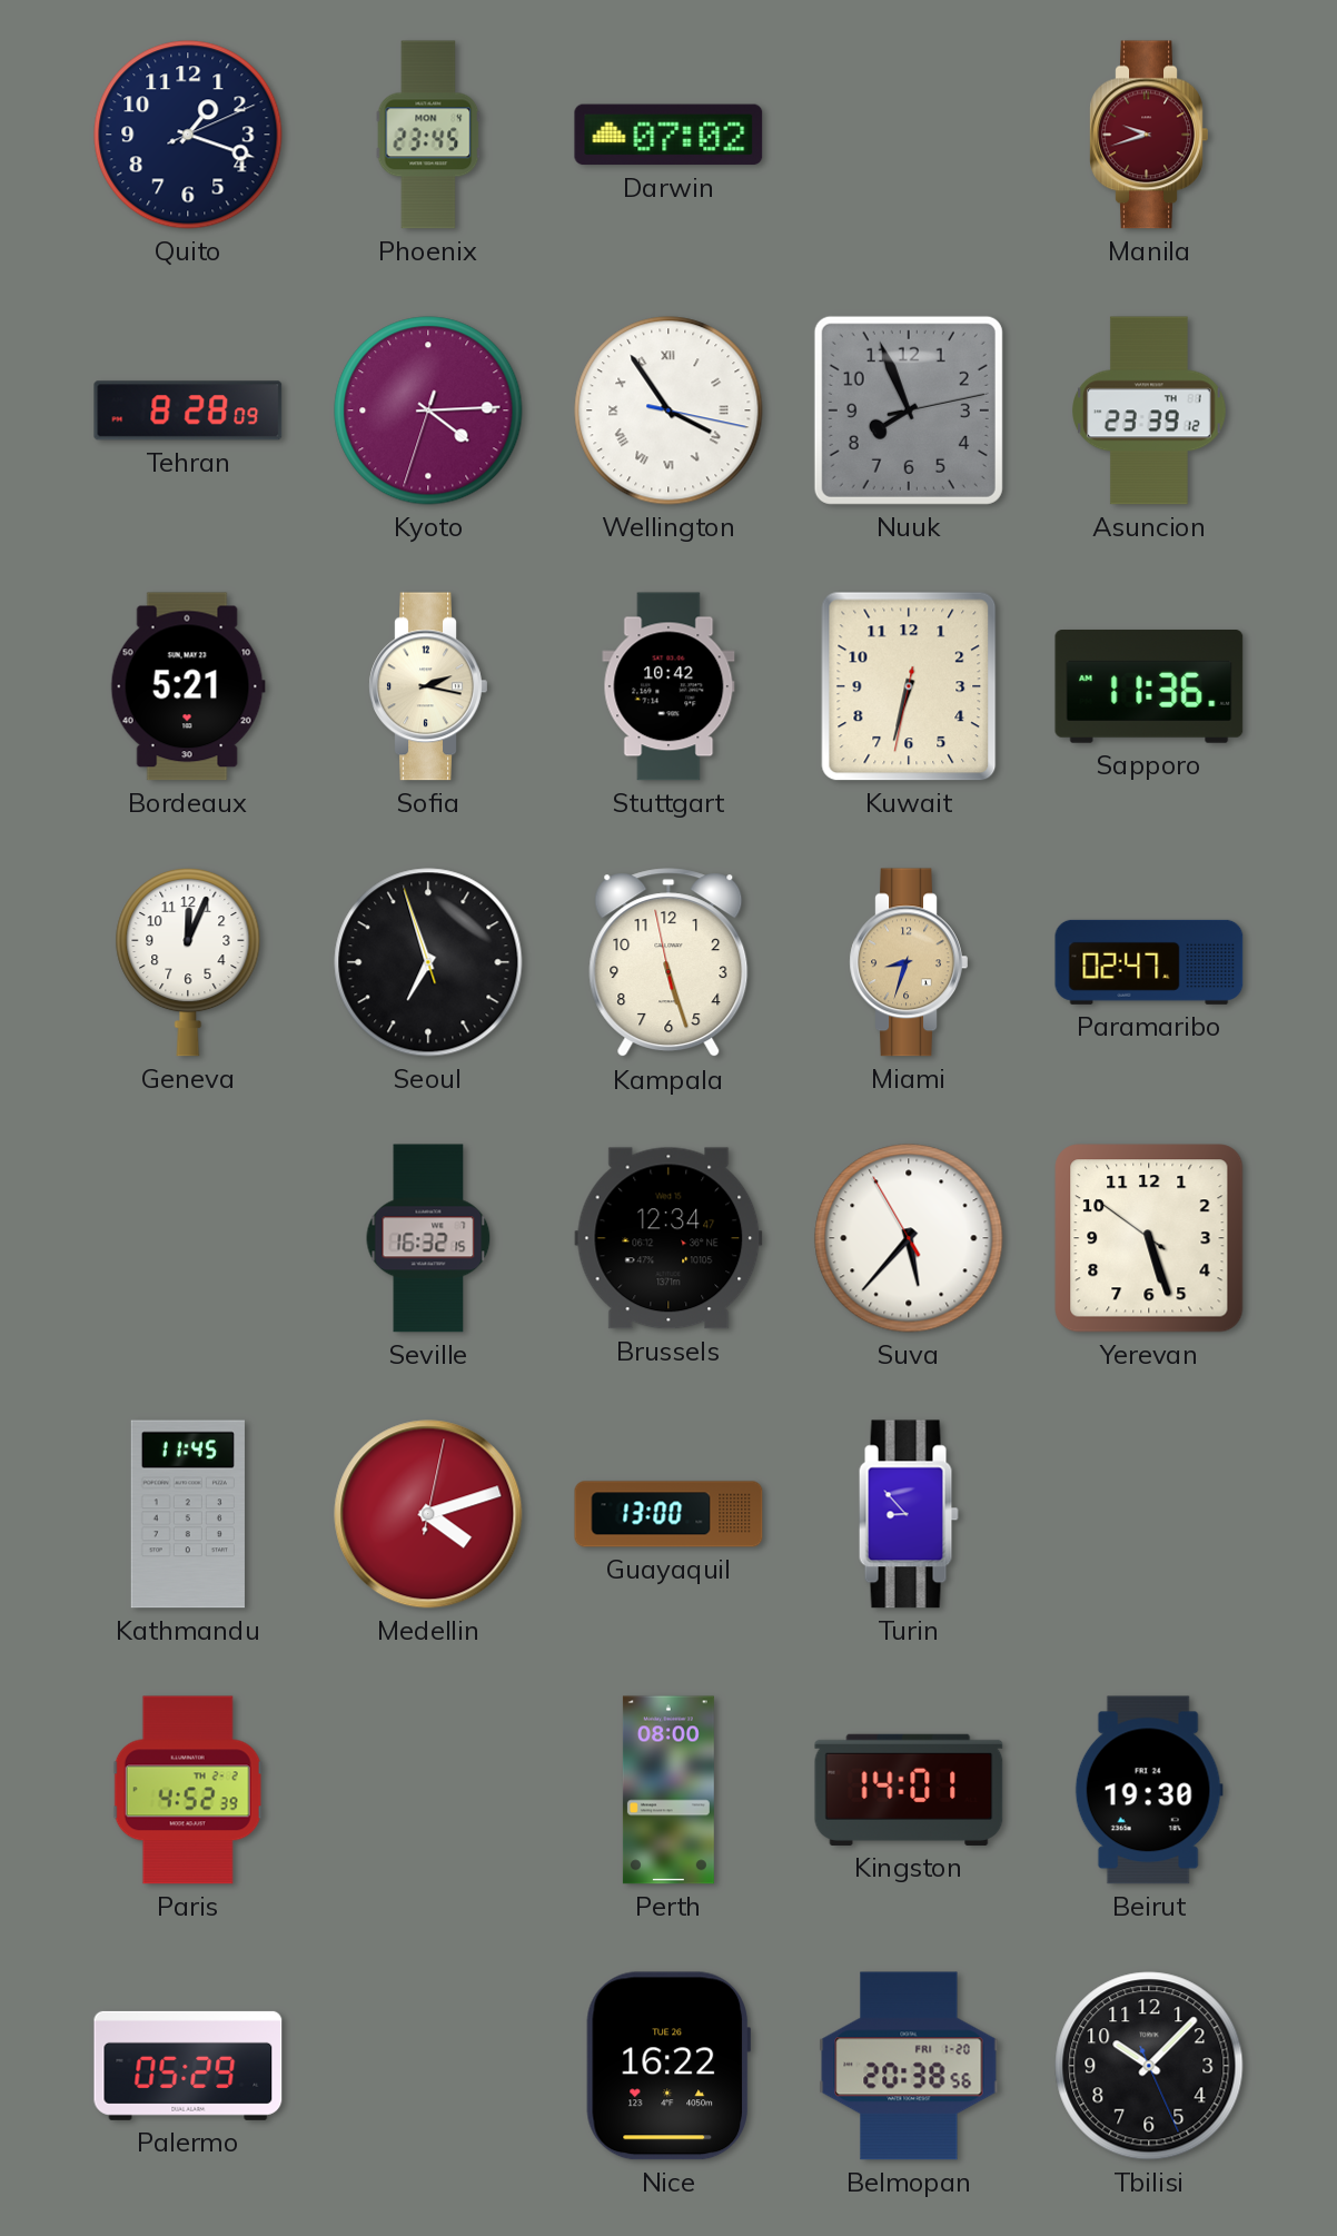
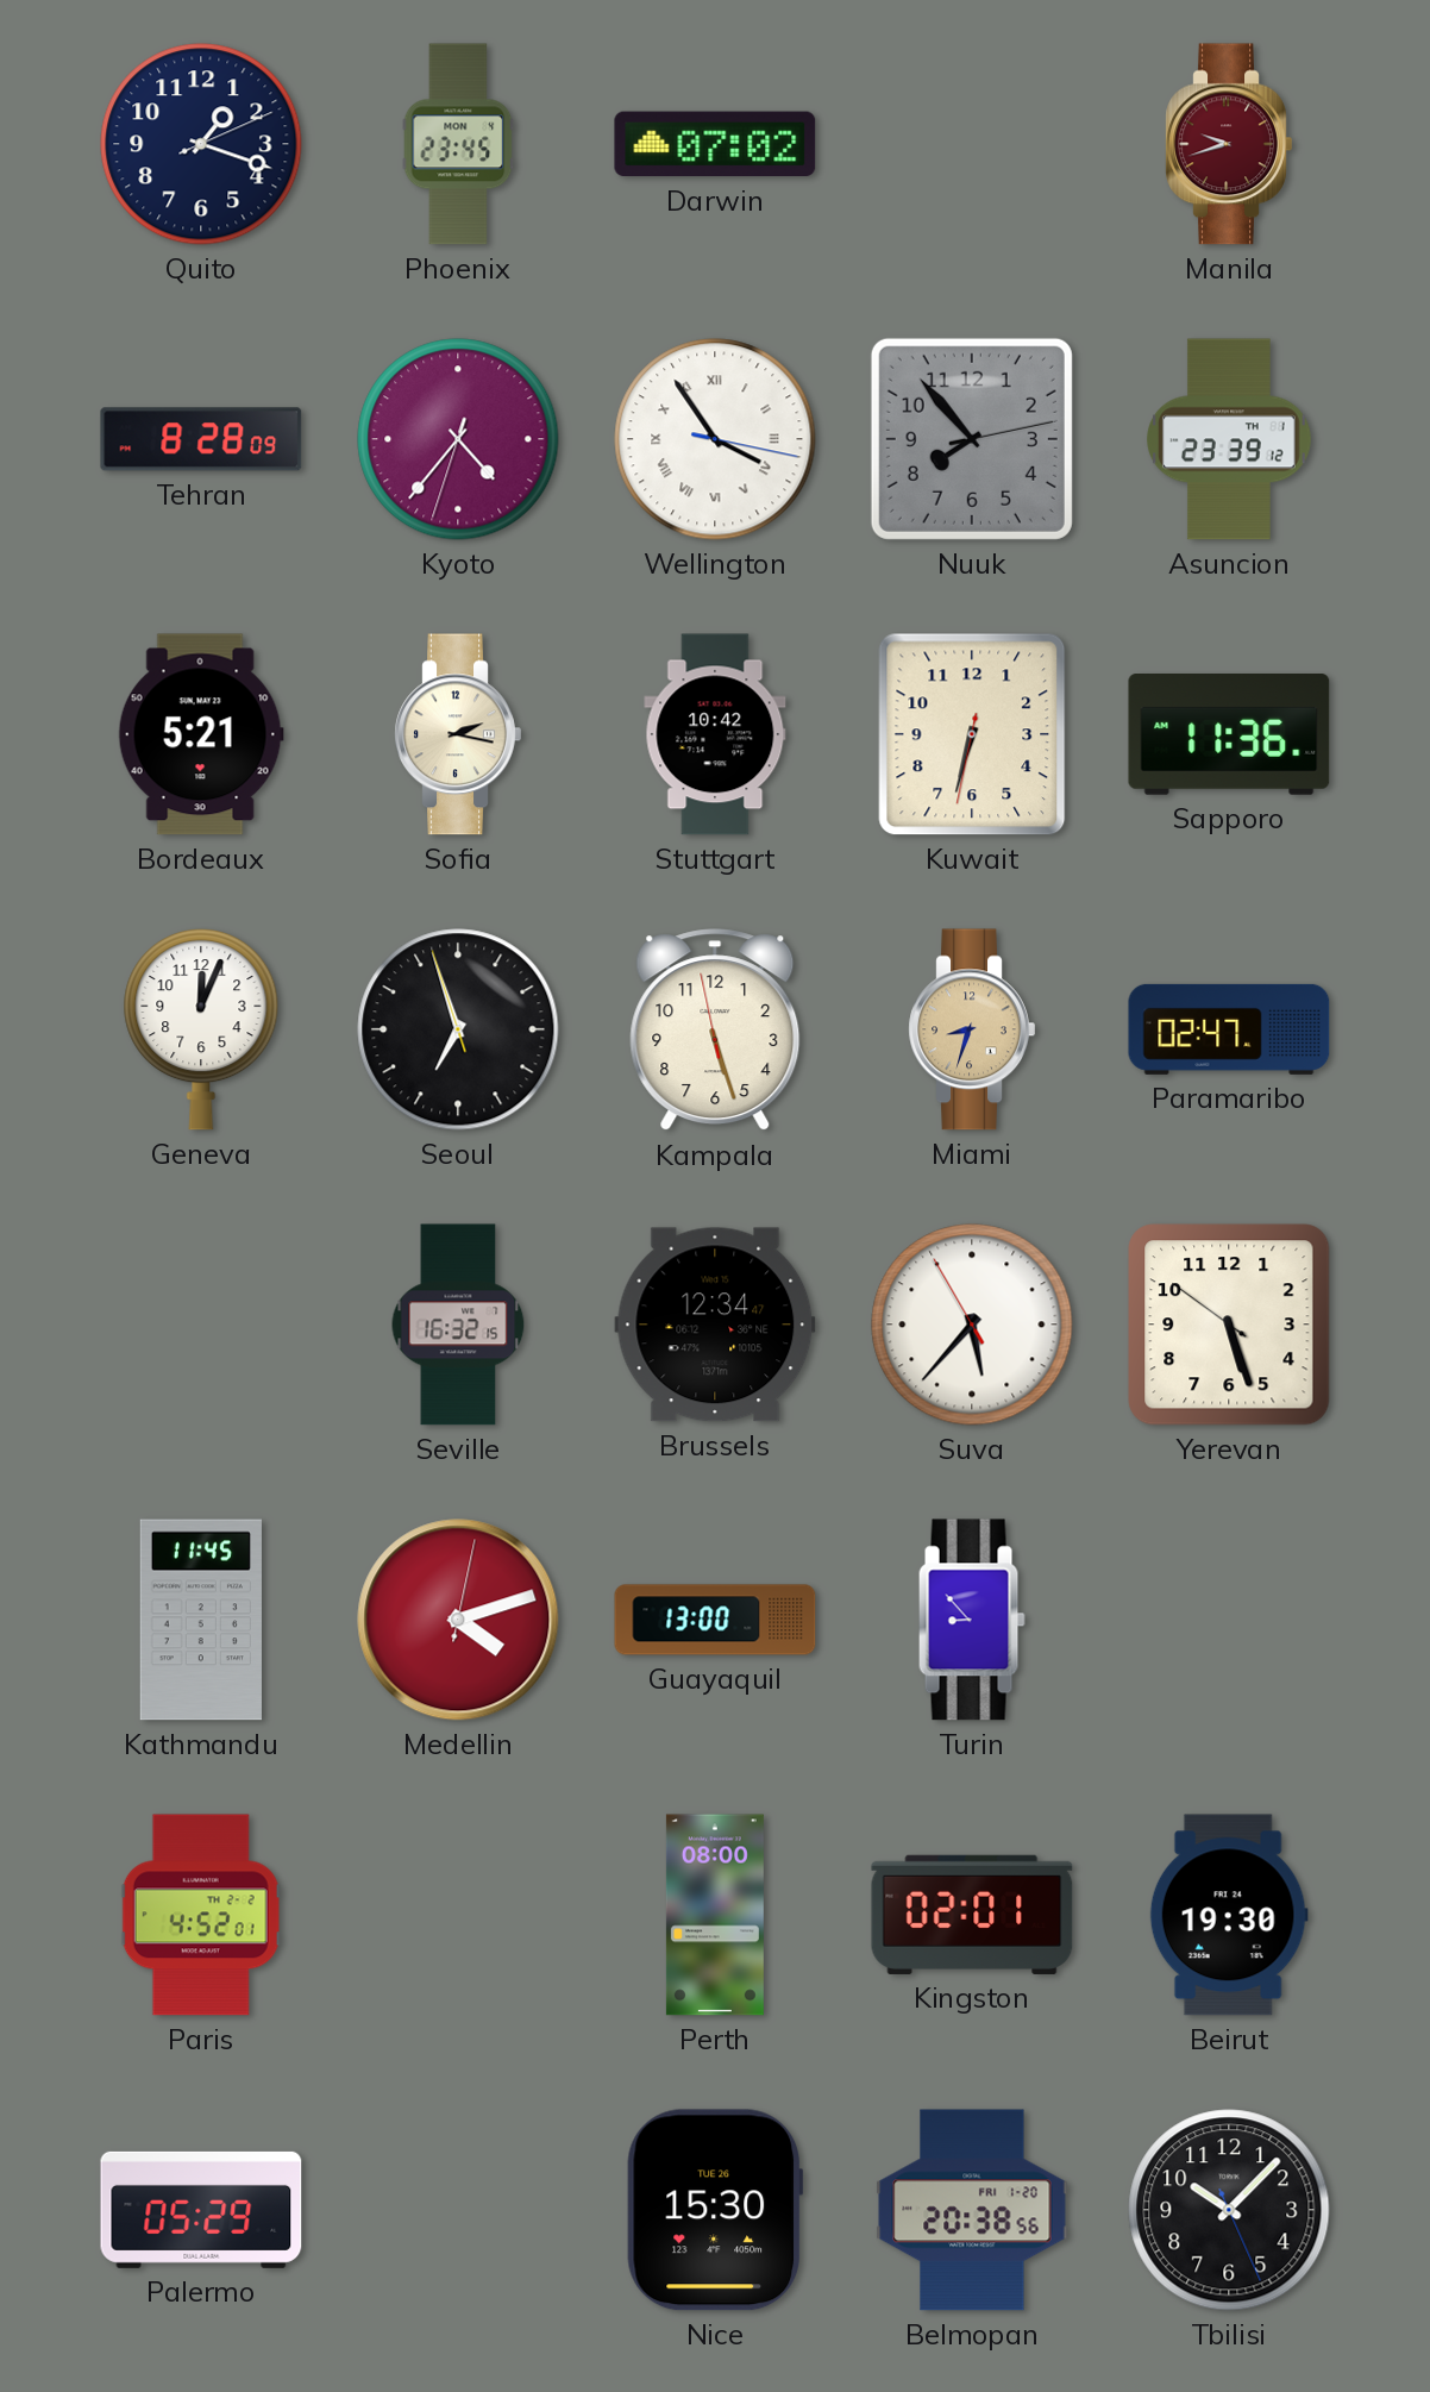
Kyoto: 4:14 -> 4:36
Nuuk: 7:56 -> 7:53
Paris: 4:52:39 -> 4:52:01
Kingston: 14:01 -> 02:01
Nice: 16:22 -> 15:30
